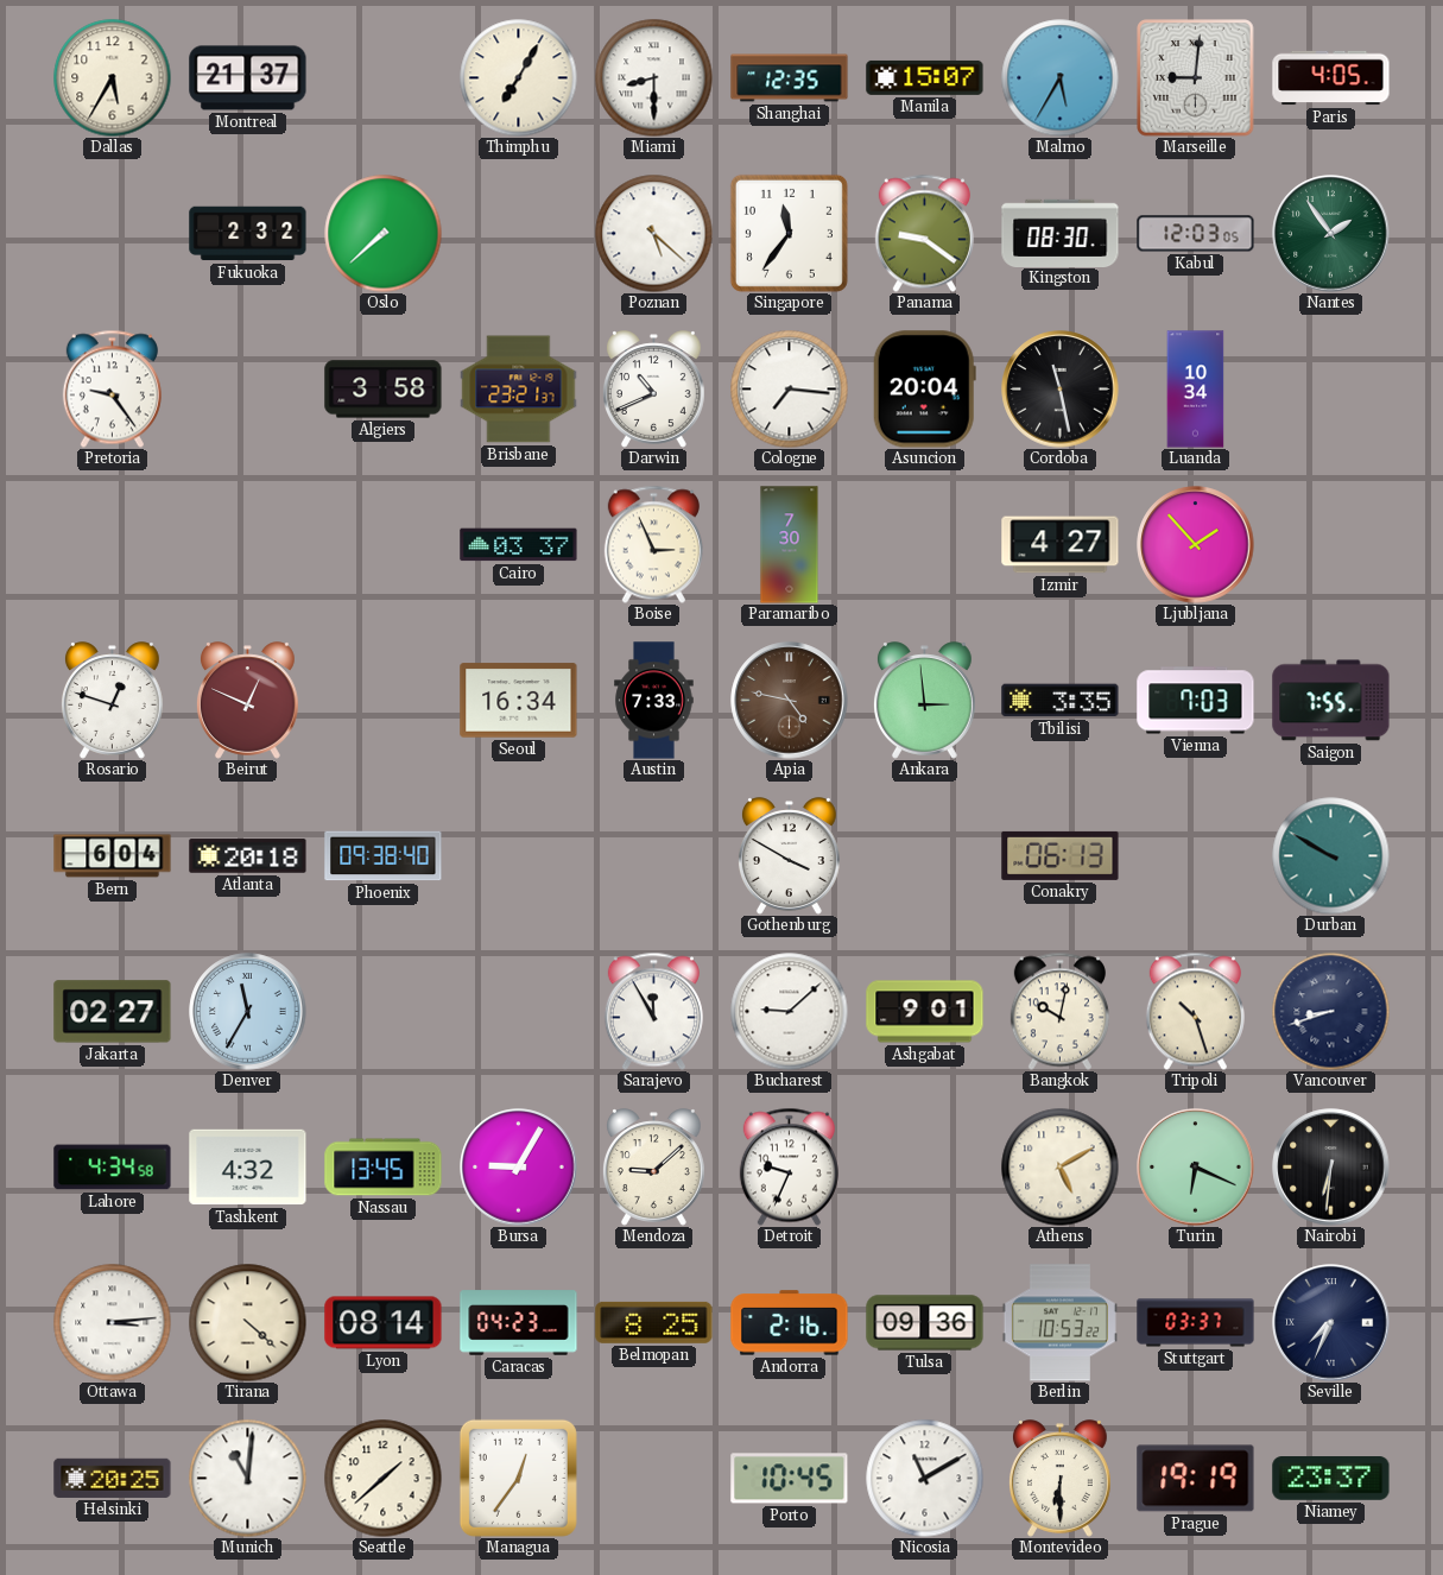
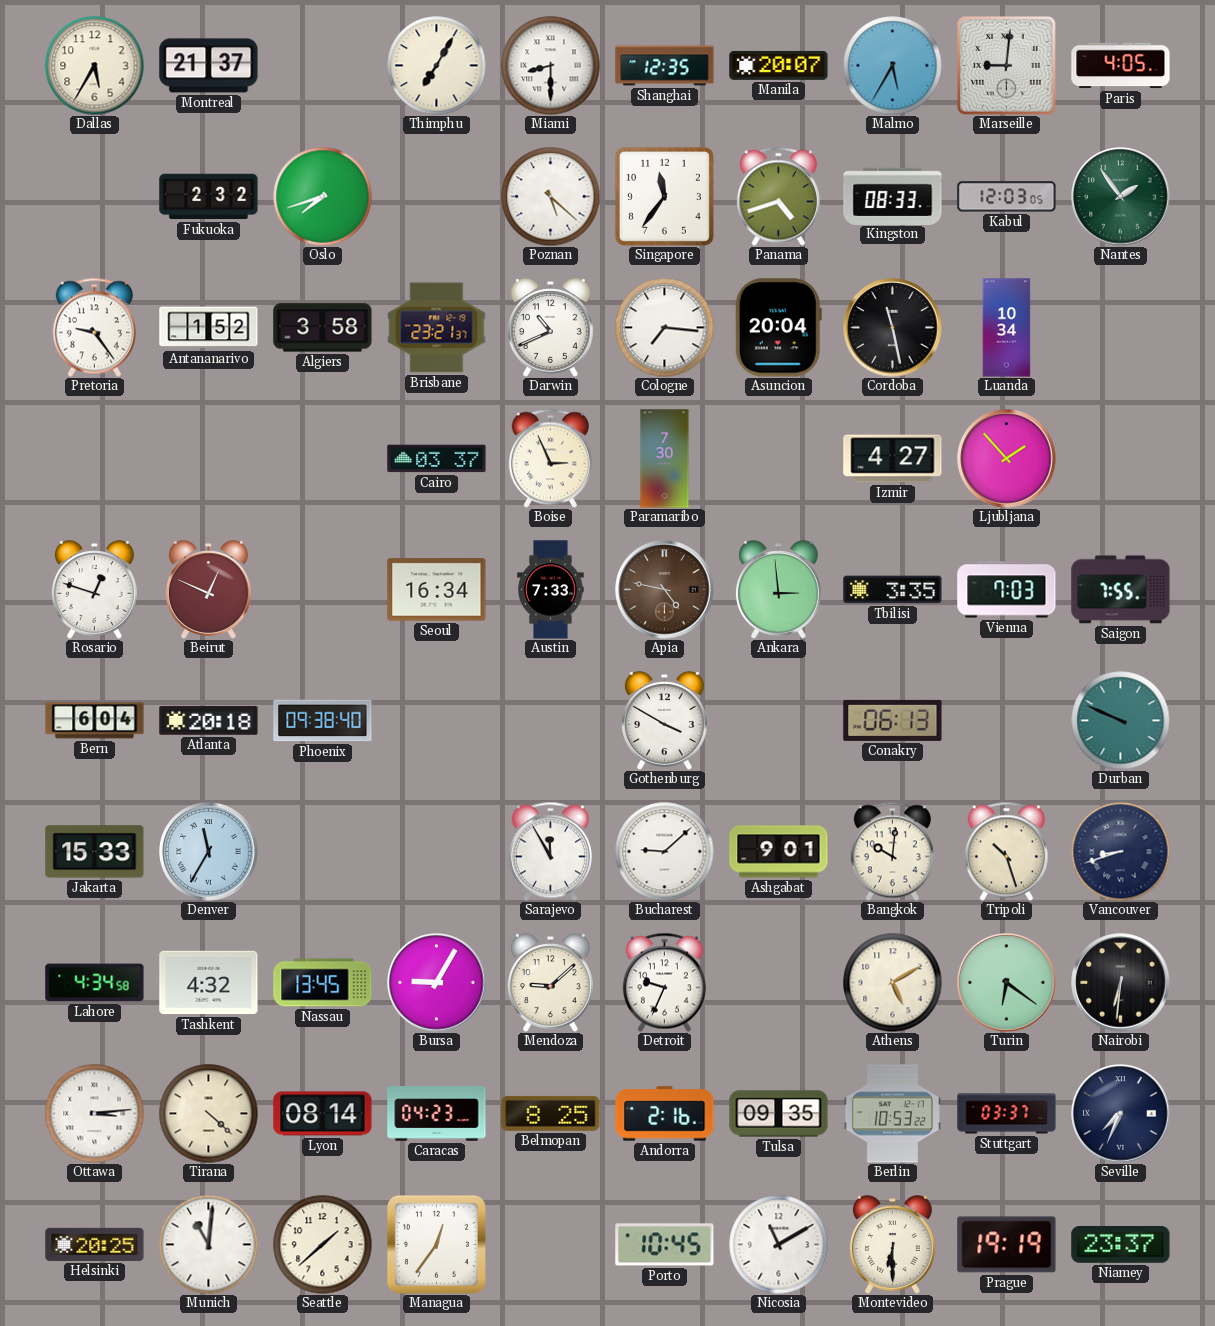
Manila: 15:07 -> 20:07
Oslo: 7:38 -> 7:42
Panama: 9:21 -> 4:42
Kingston: 08:30 -> 08:33
Antananarivo: none -> 1:52
Durban: 9:50 -> 9:49
Jakarta: 02:27 -> 15:33
Bangkok: 10:02 -> 10:01
Turin: 6:19 -> 6:21
Tulsa: 09:36 -> 09:35
